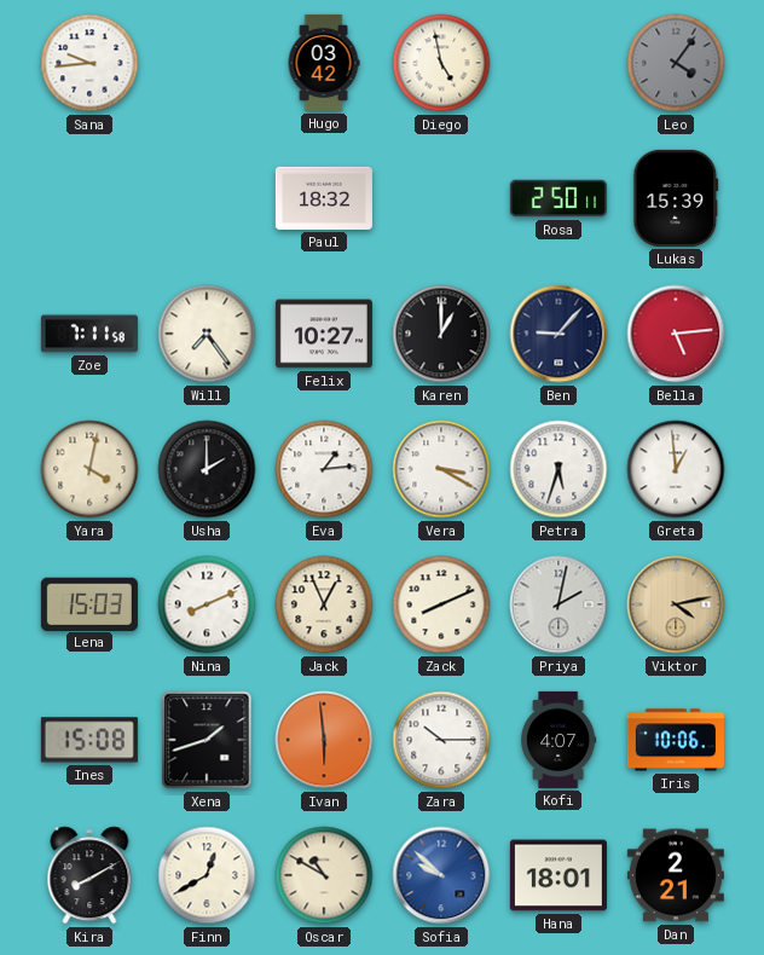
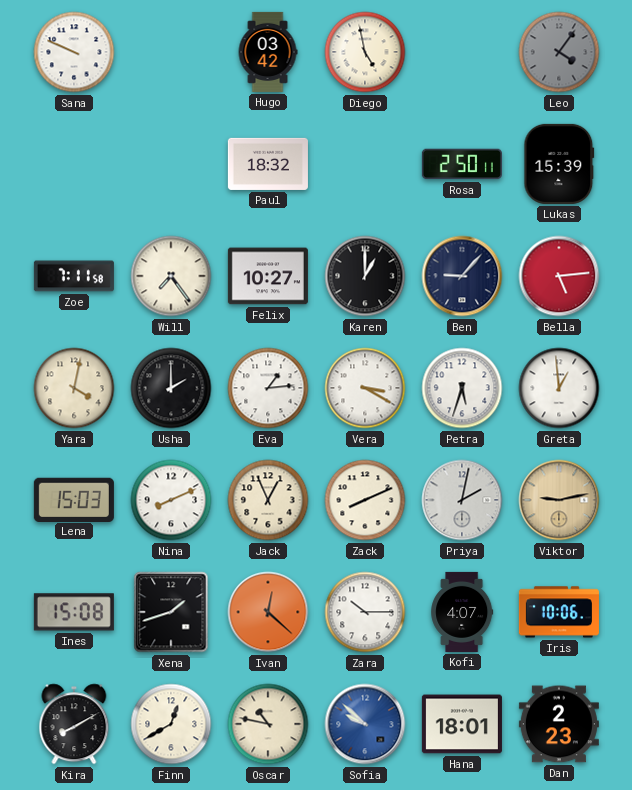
Sana: 9:44 -> 9:49
Viktor: 4:13 -> 9:13
Ivan: 5:59 -> 12:22
Oscar: 10:50 -> 10:47
Dan: 2:21 -> 2:23
